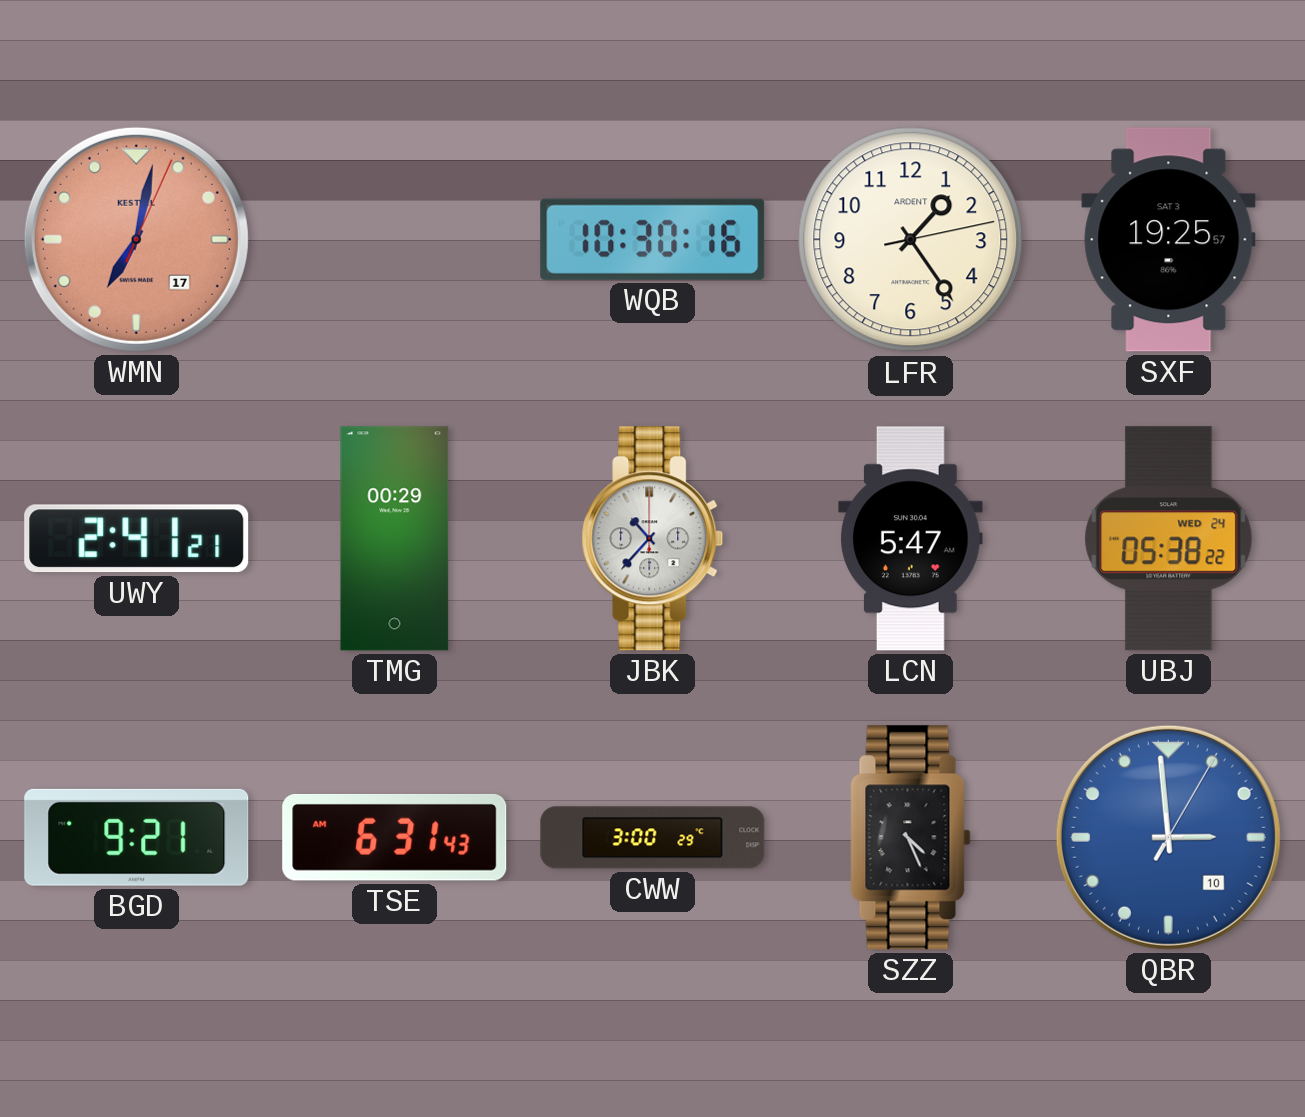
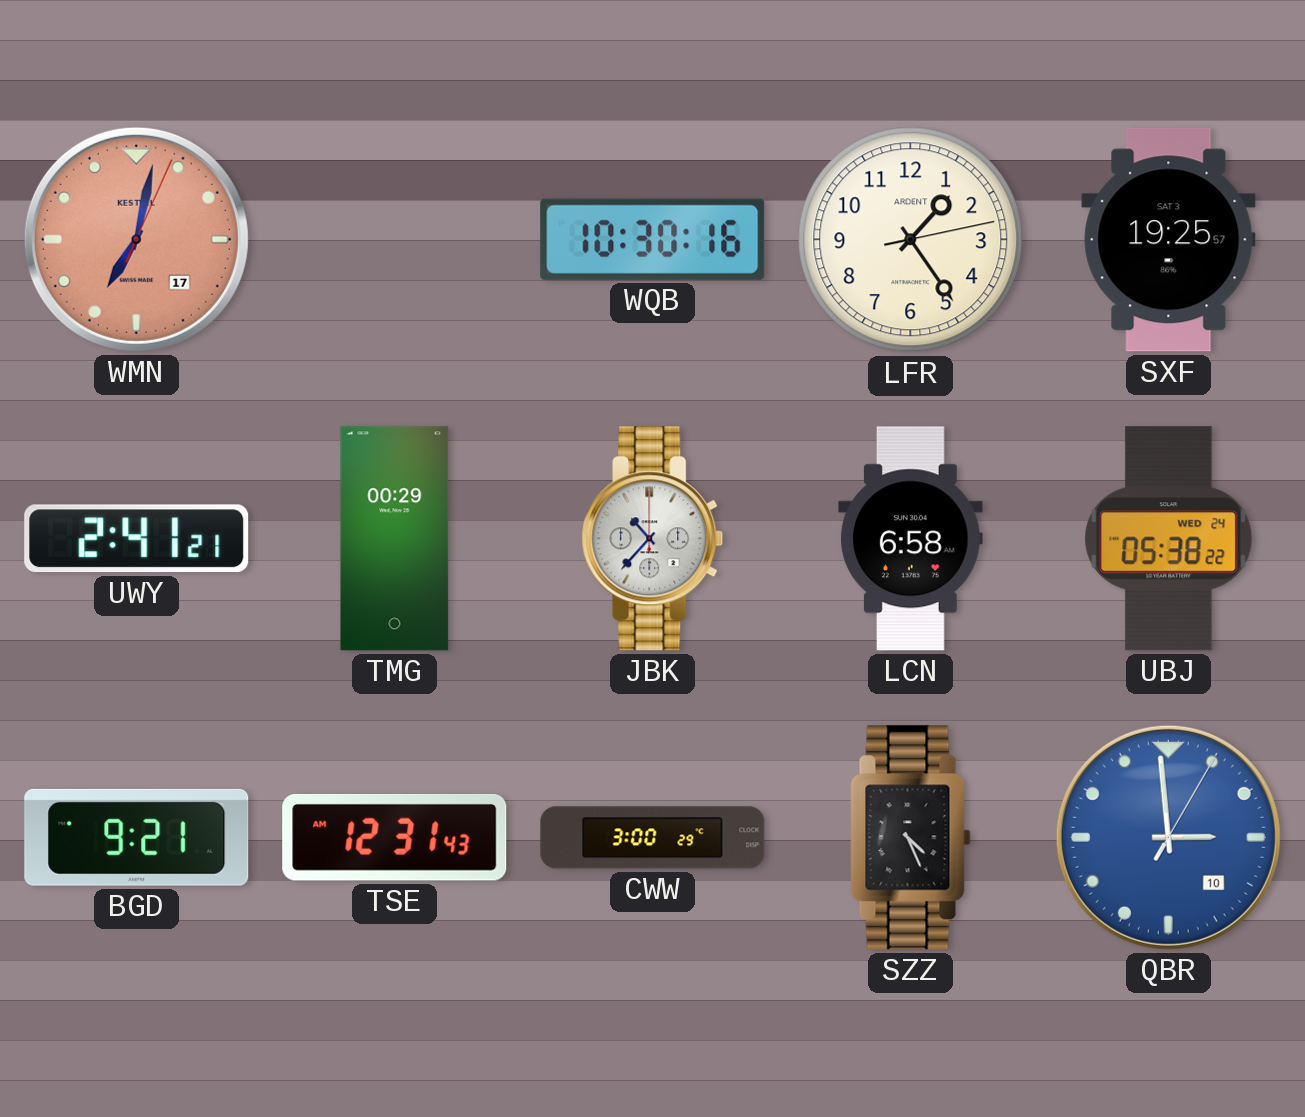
LCN: 5:47 -> 6:58
TSE: 6:31 -> 12:31
